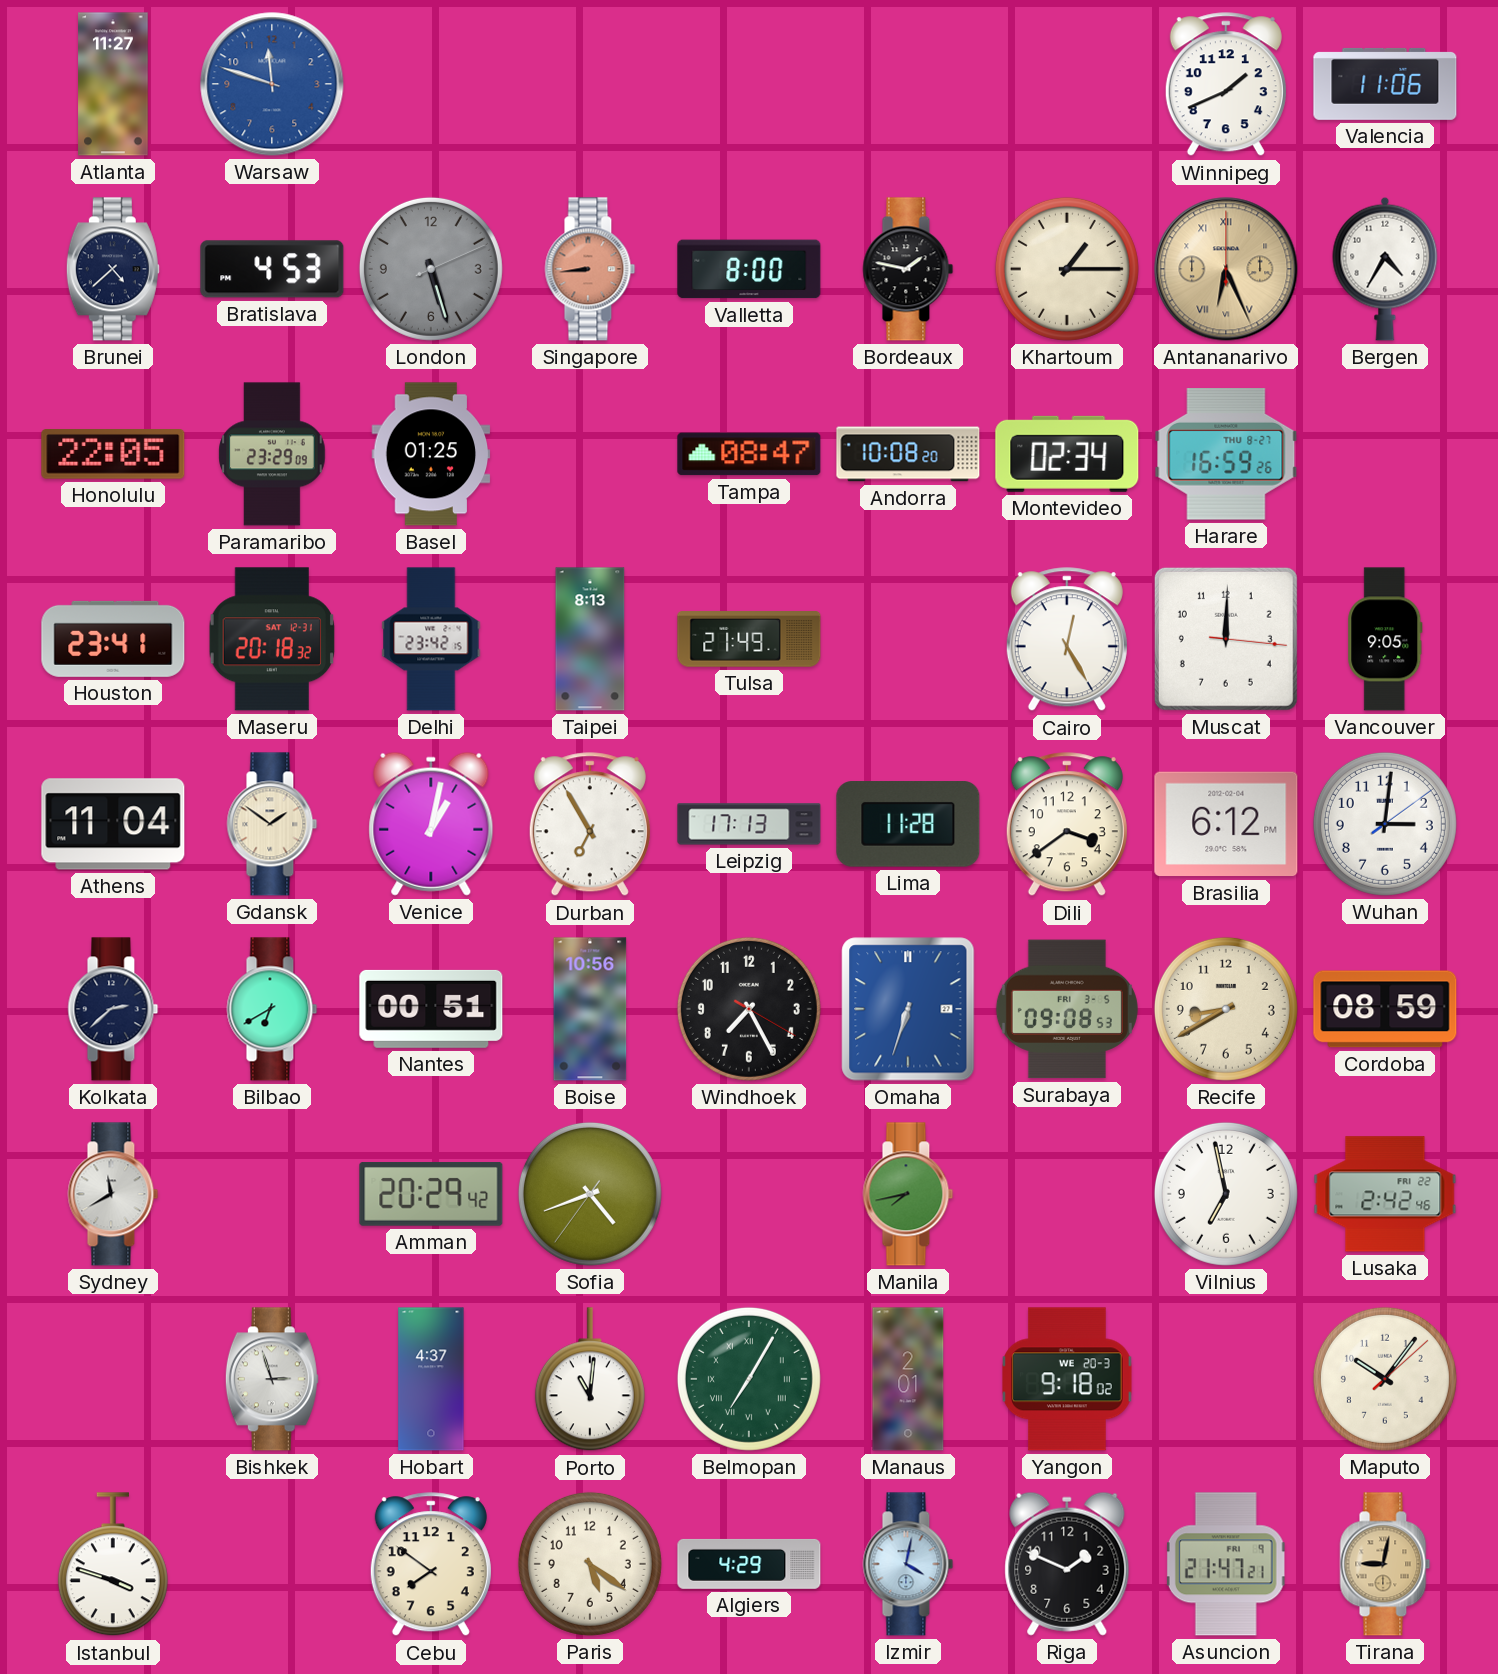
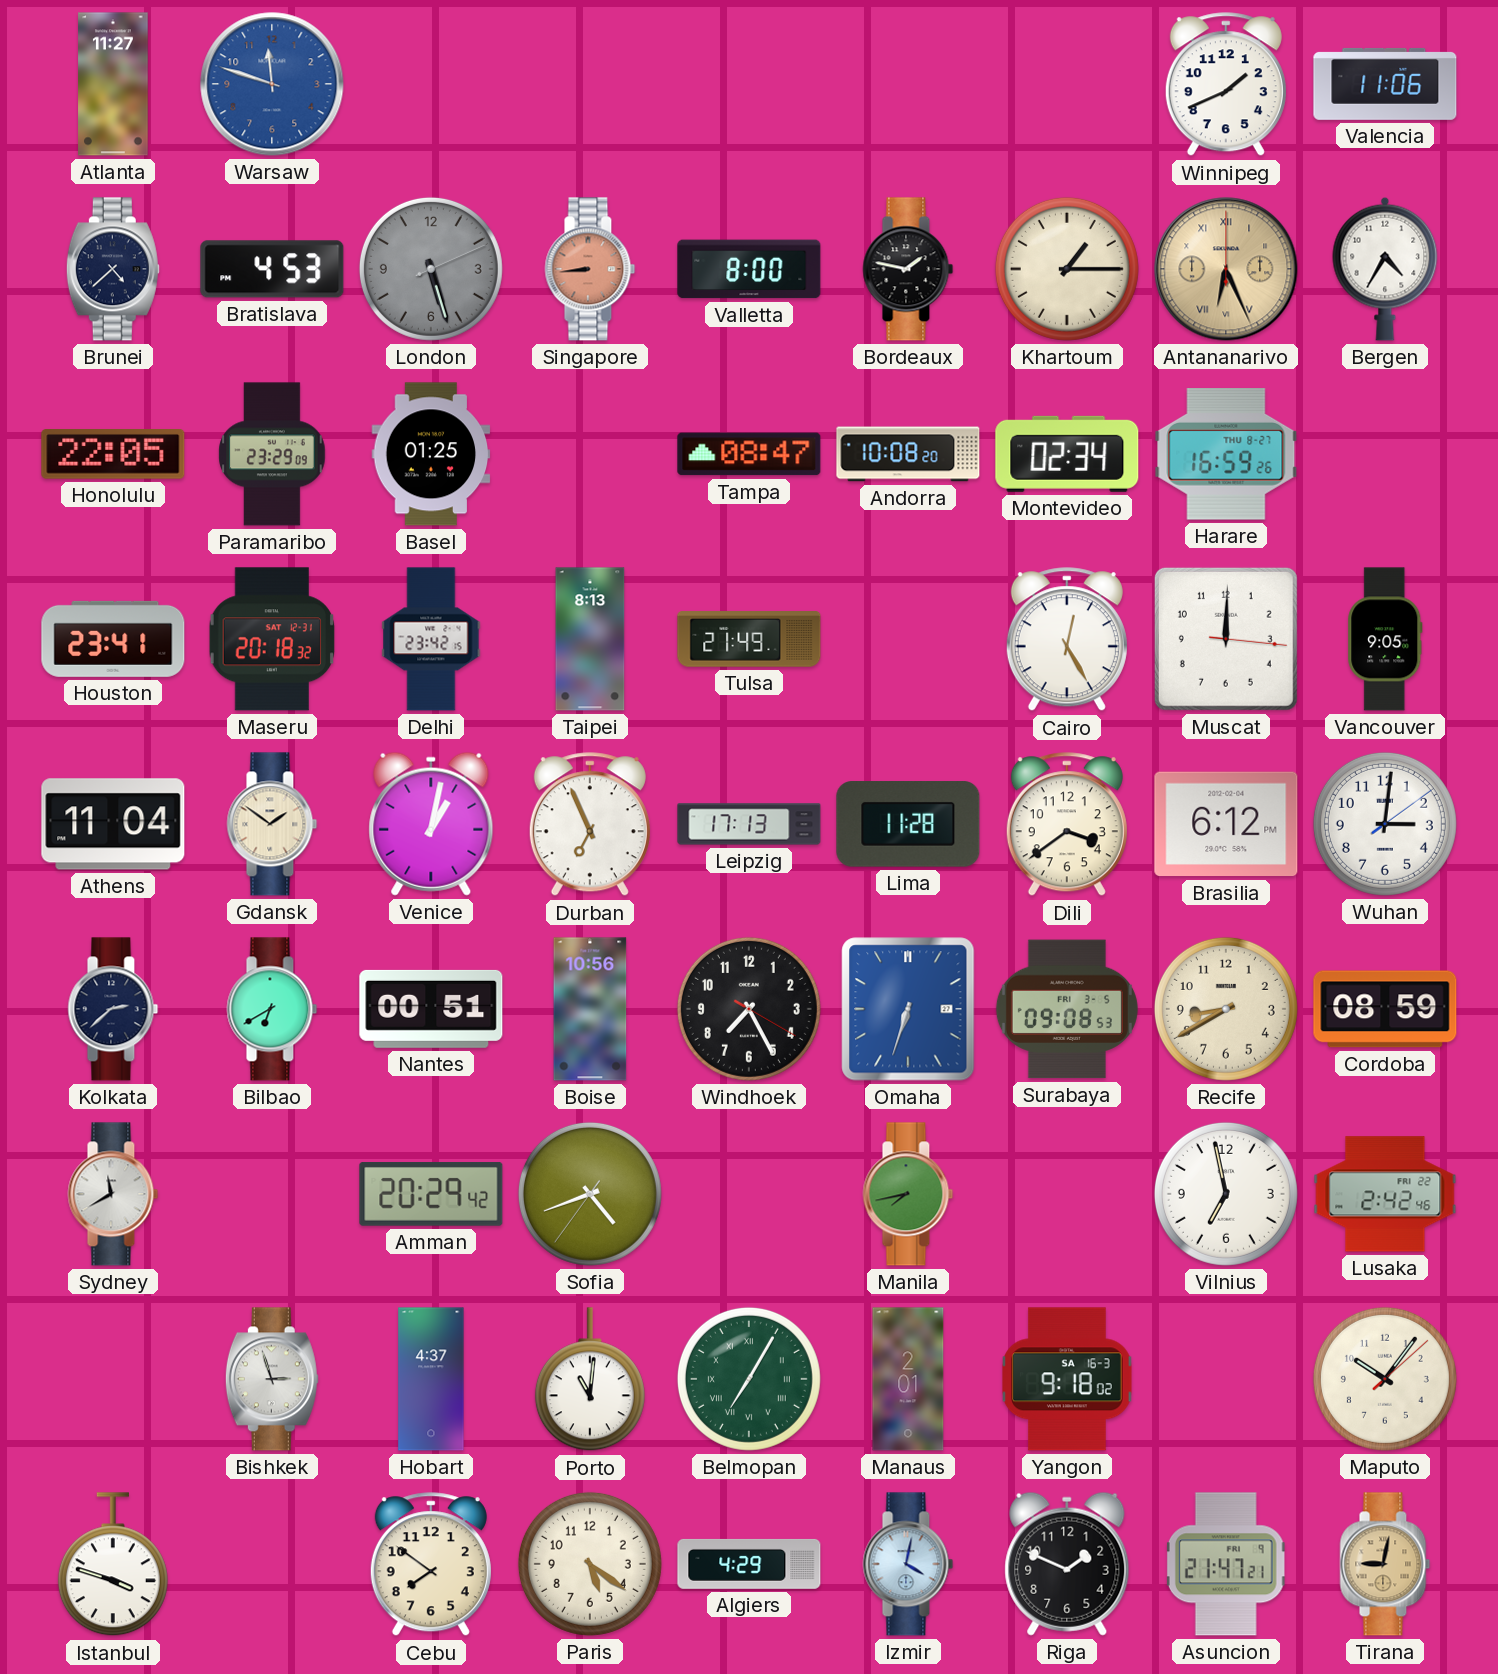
Durban: 6:55 -> 6:56
Yangon date: WE 20-3 -> SA 16-3
